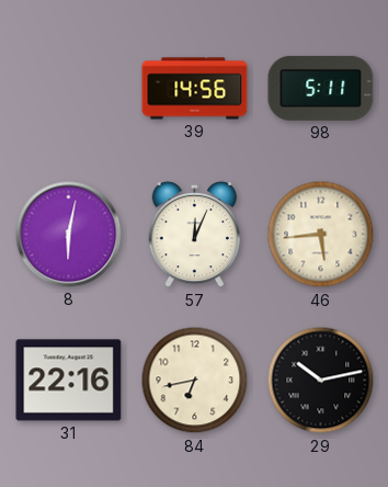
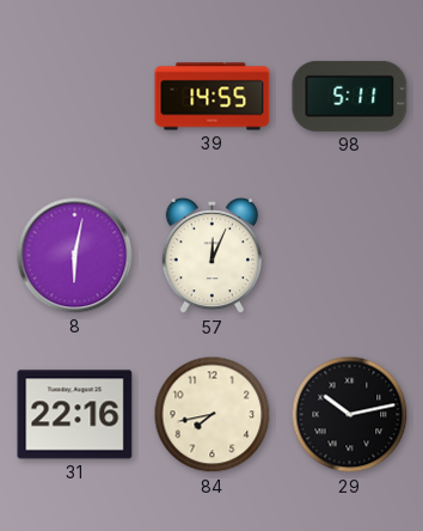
39: 14:56 -> 14:55
46: 5:44 -> none
84: 6:43 -> 7:43
